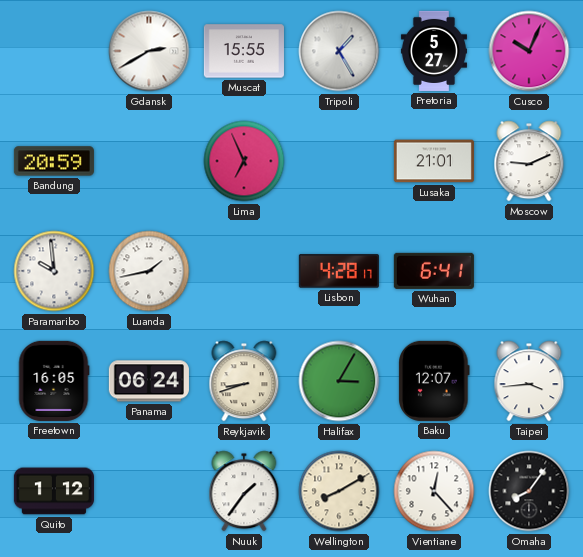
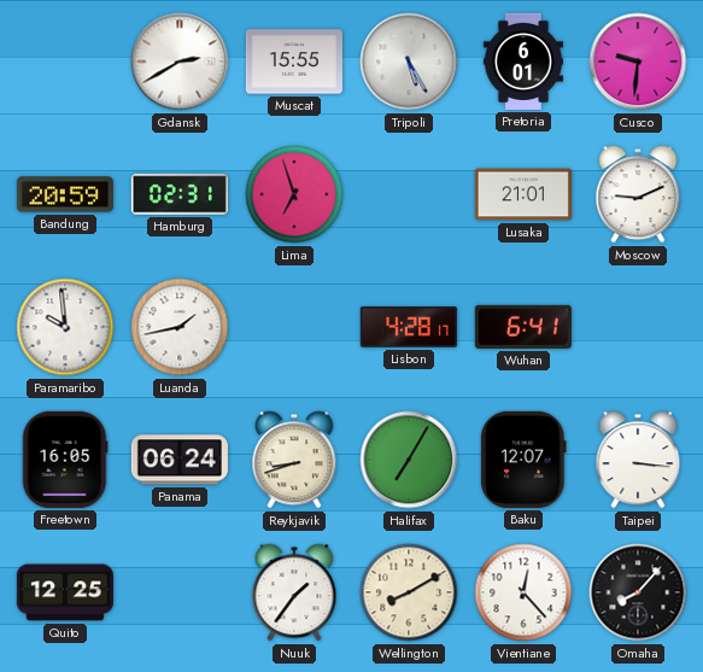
Tripoli: 1:25 -> 5:25
Pretoria: 5:27 -> 6:01
Cusco: 10:04 -> 9:31
Hamburg: none -> 02:31
Lima: 6:56 -> 6:57
Halifax: 3:05 -> 7:05
Taipei: 3:44 -> 3:16
Quito: 1:12 -> 12:25
Omaha: 8:06 -> 8:07
